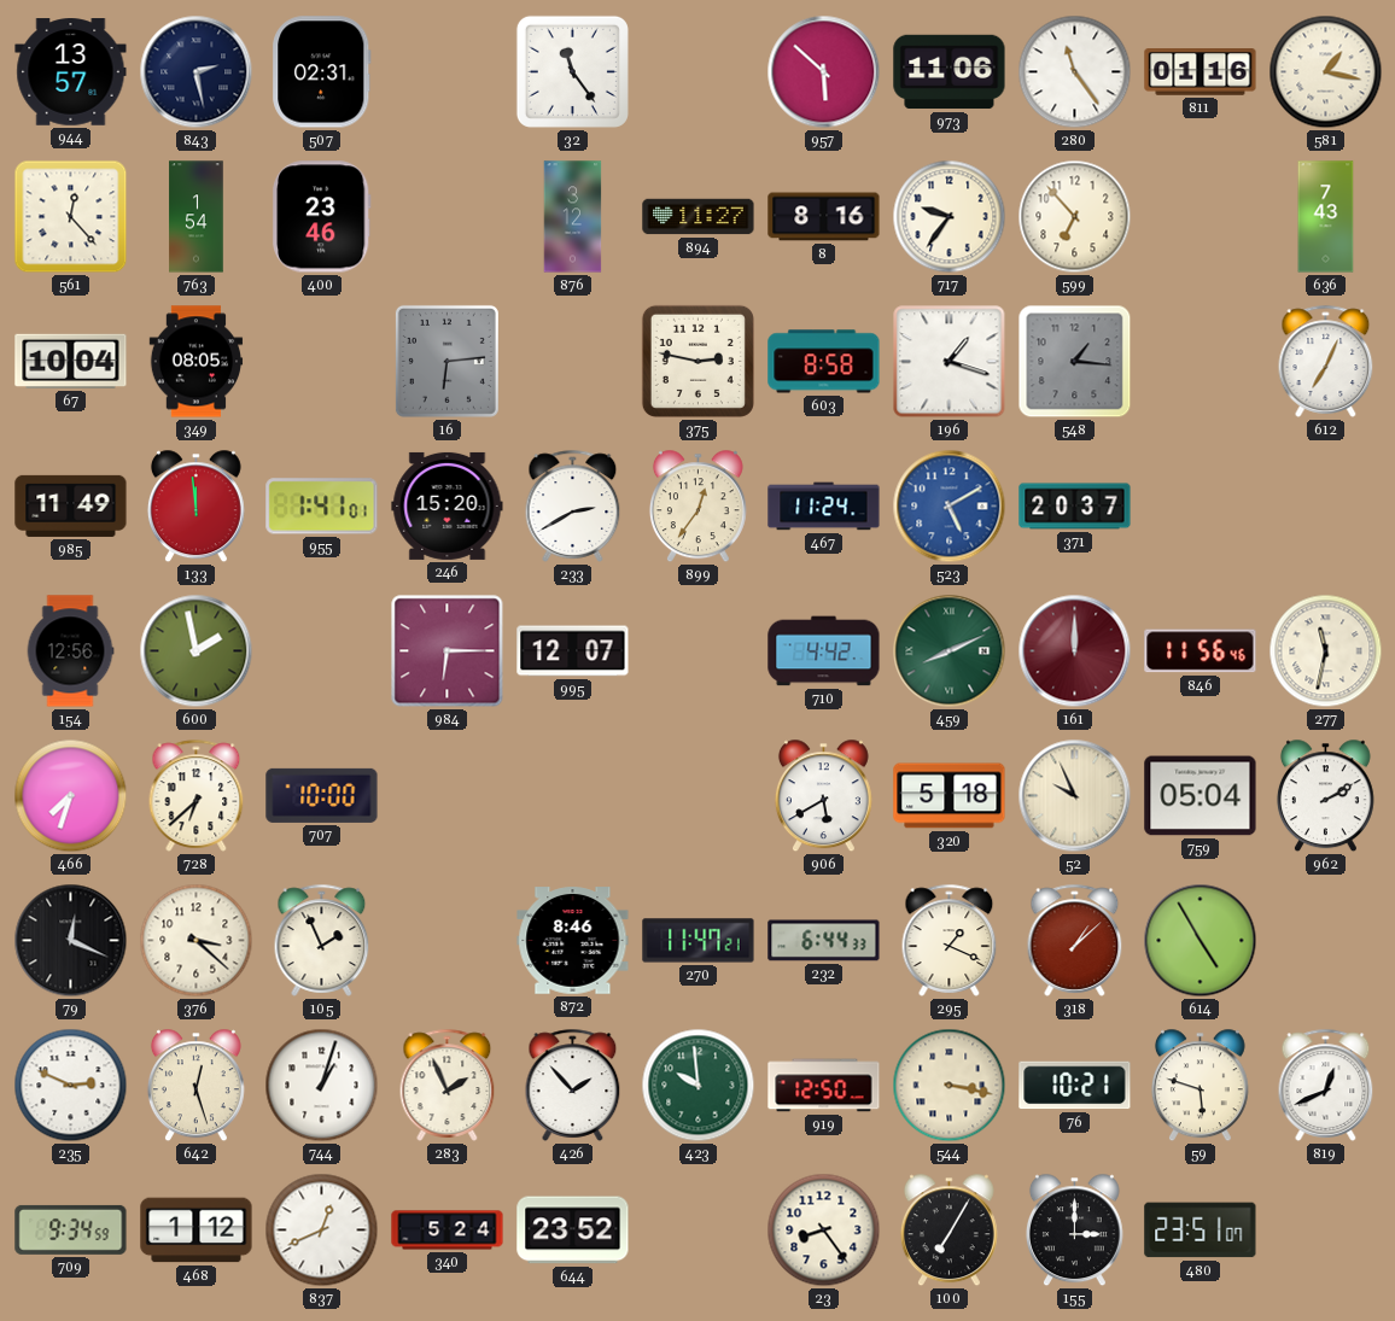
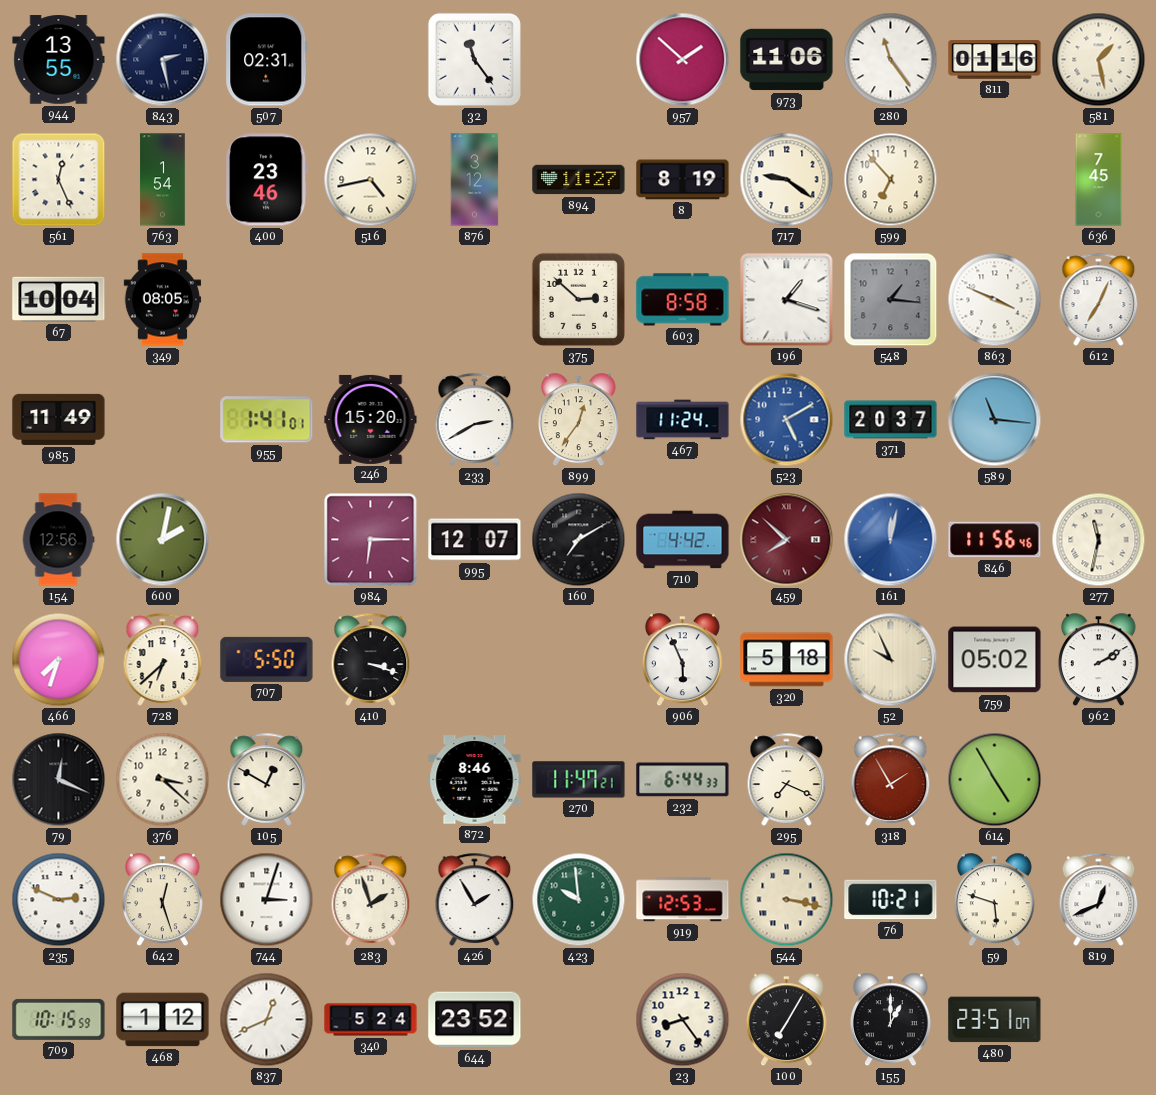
944: 13:57 -> 13:55
957: 5:52 -> 1:52
581: 1:17 -> 1:28
561: 12:23 -> 12:26
516: none -> 4:43
8: 8:16 -> 8:19
717: 9:36 -> 9:21
636: 7:43 -> 7:45
16: 6:14 -> none
375: 2:47 -> 2:52
863: none -> 3:49
133: 11:59 -> none
589: none -> 11:16
600: 1:58 -> 2:02
160: none -> 7:10
459: 8:11 -> 7:52
459 dial: green -> burgundy
161: 12:00 -> 12:02
161 dial: burgundy -> blue
707: 10:00 -> 5:50
410: none -> 3:18
906: 5:40 -> 5:56
759: 05:04 -> 05:02
105: 1:56 -> 12:50
295: 1:19 -> 7:19
318: 1:08 -> 1:55
744: 1:03 -> 3:03
283: 1:56 -> 1:57
426: 1:53 -> 1:55
919: 12:50 -> 12:53
709: 9:34 -> 10:15
155: 3:00 -> 1:00
